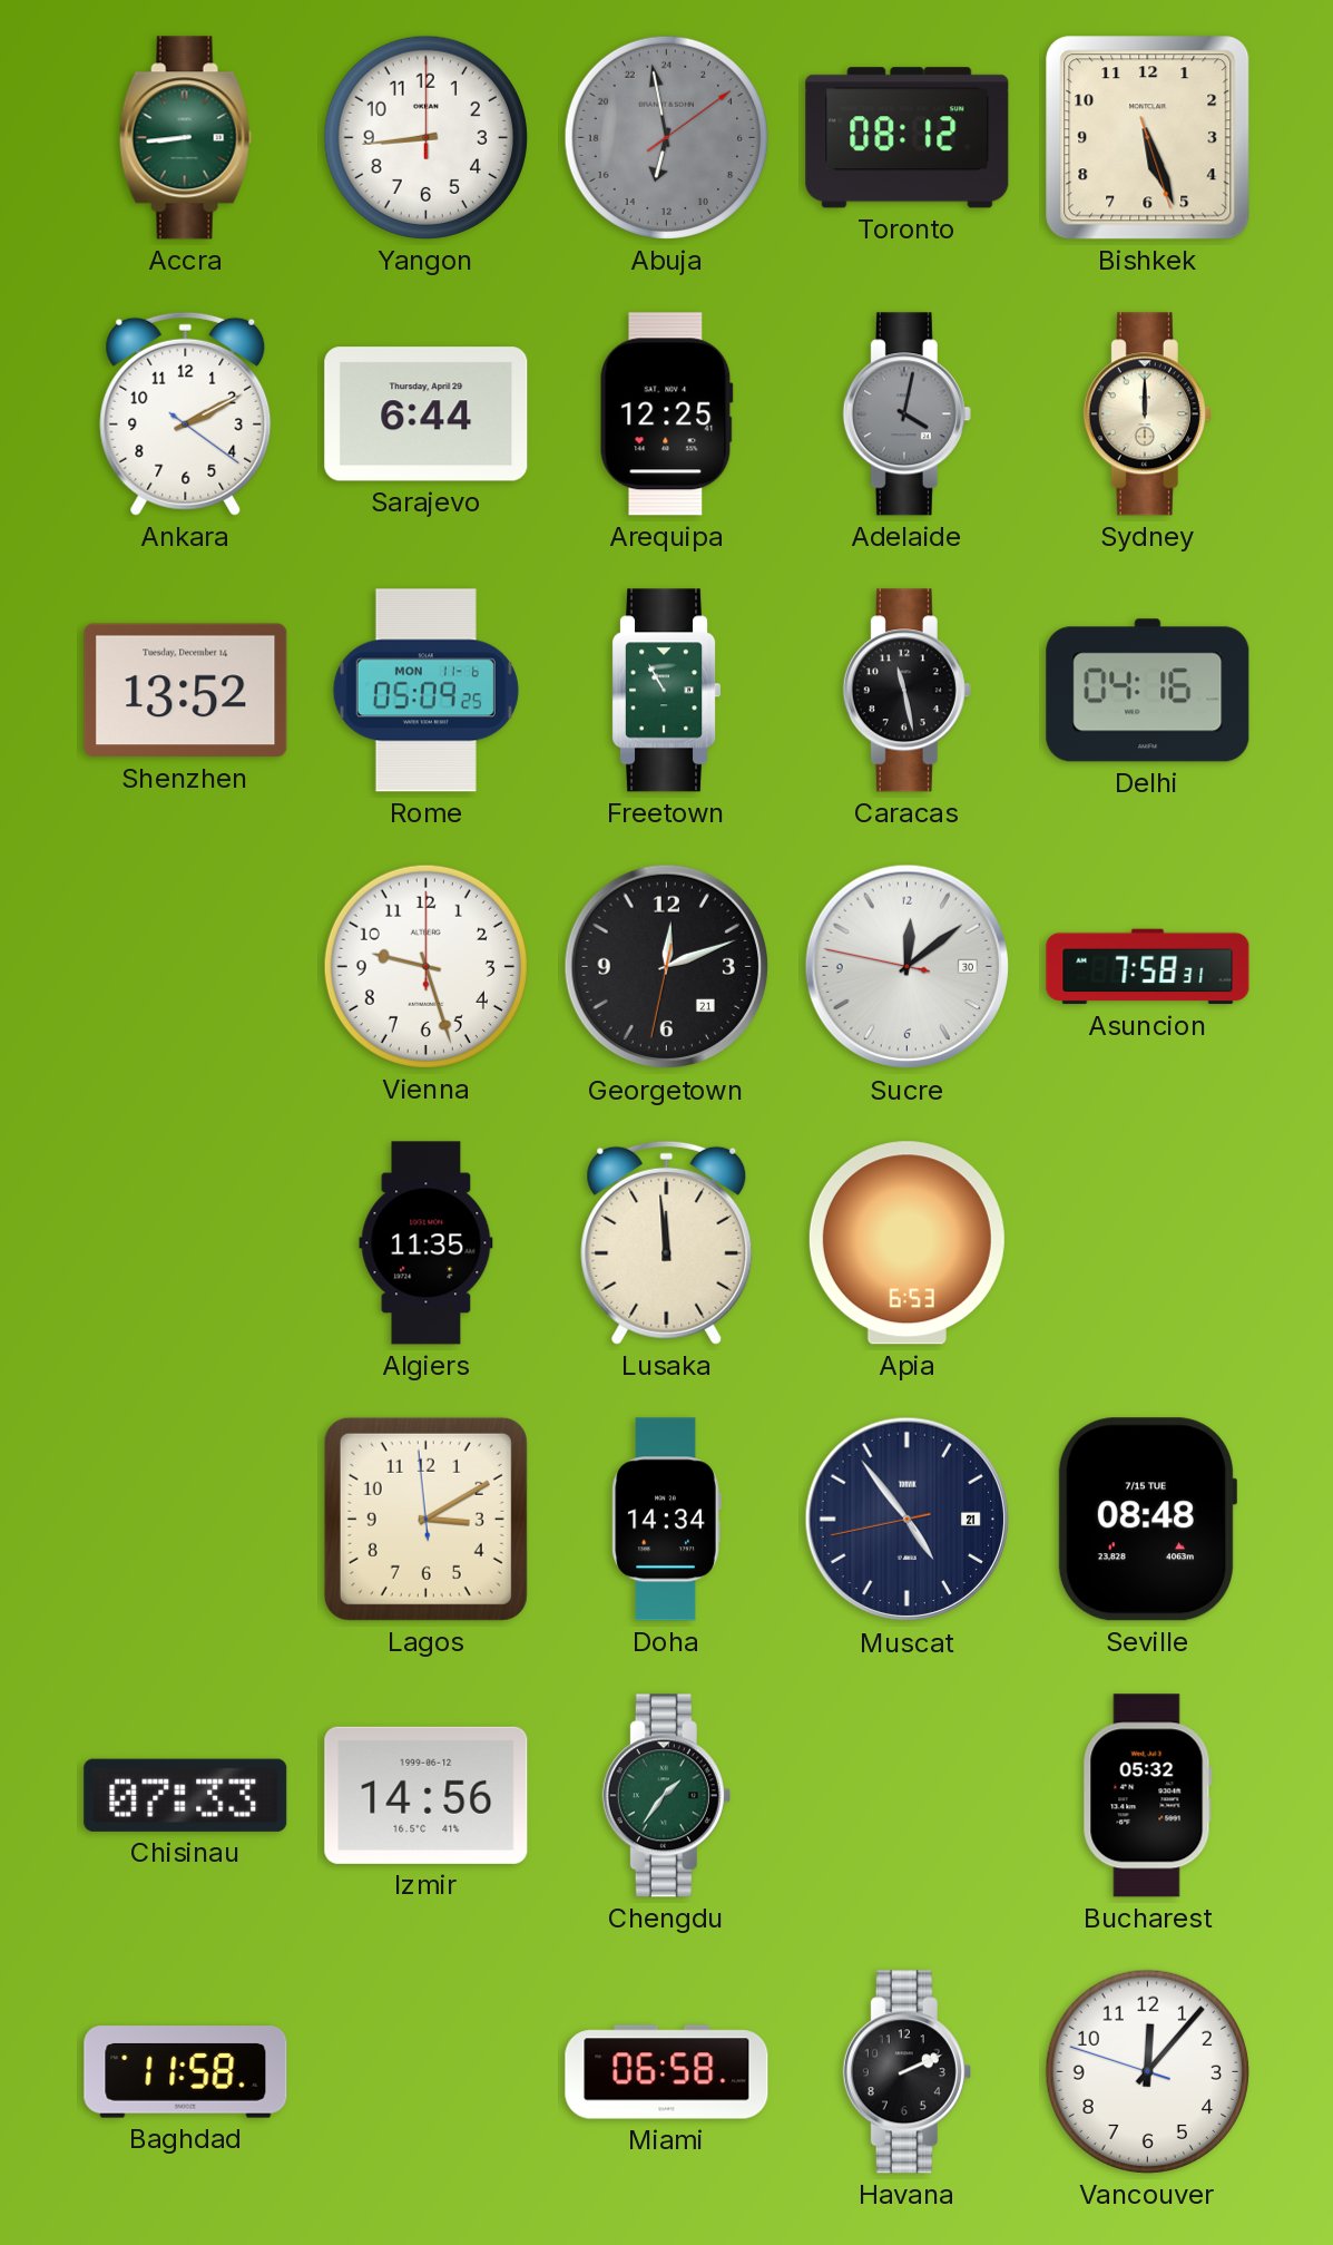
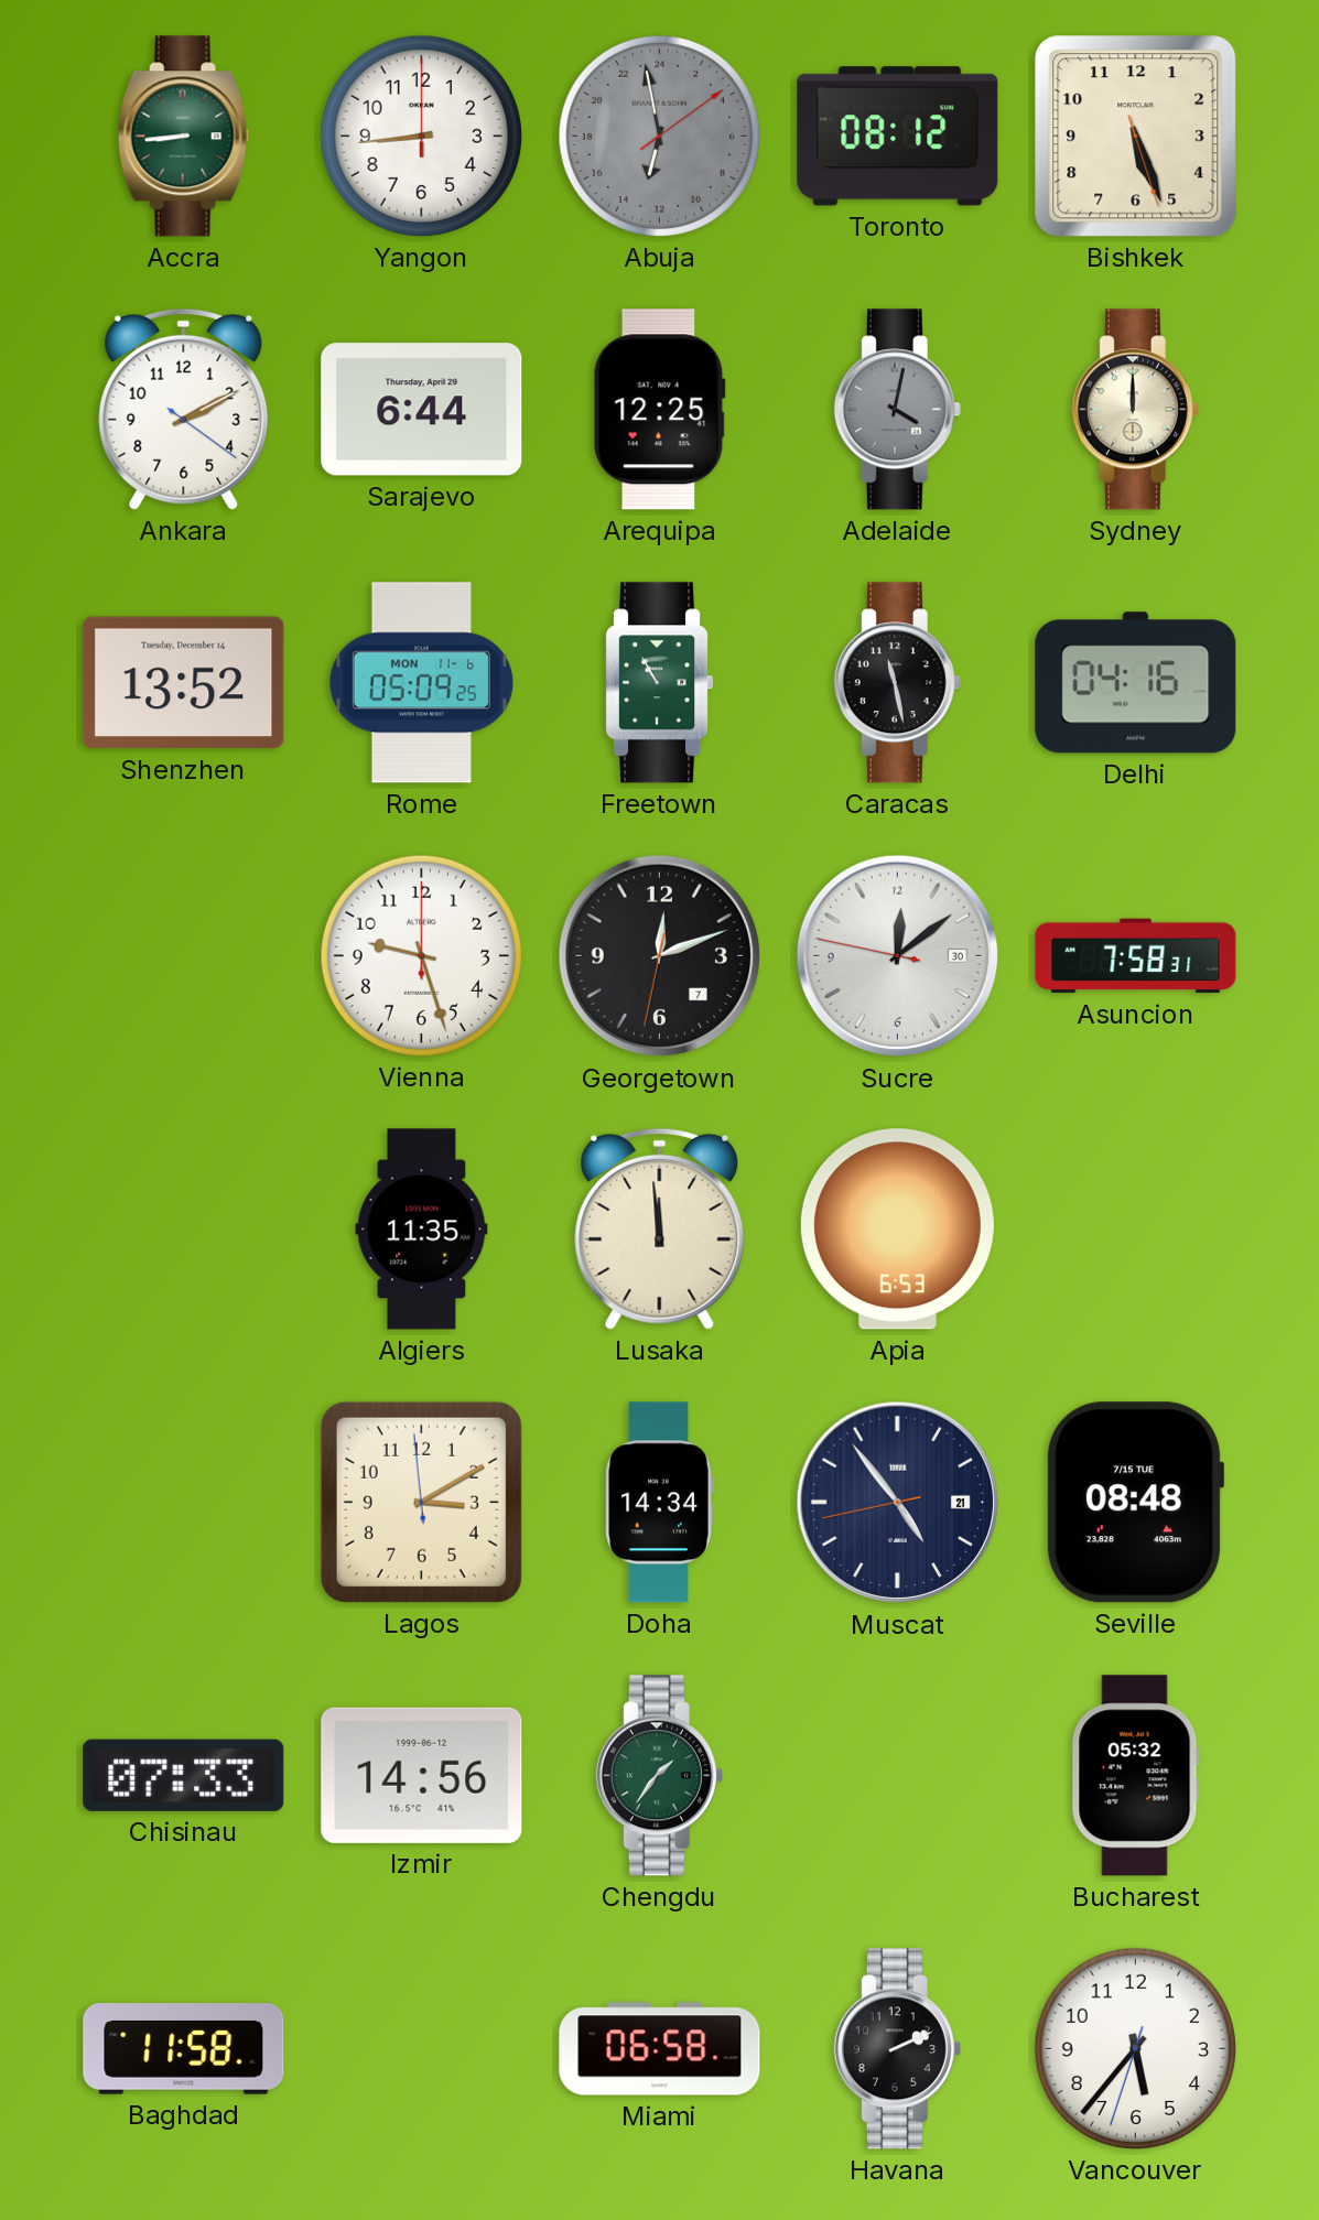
Georgetown date: 21 -> 7
Vancouver: 12:06 -> 5:36
